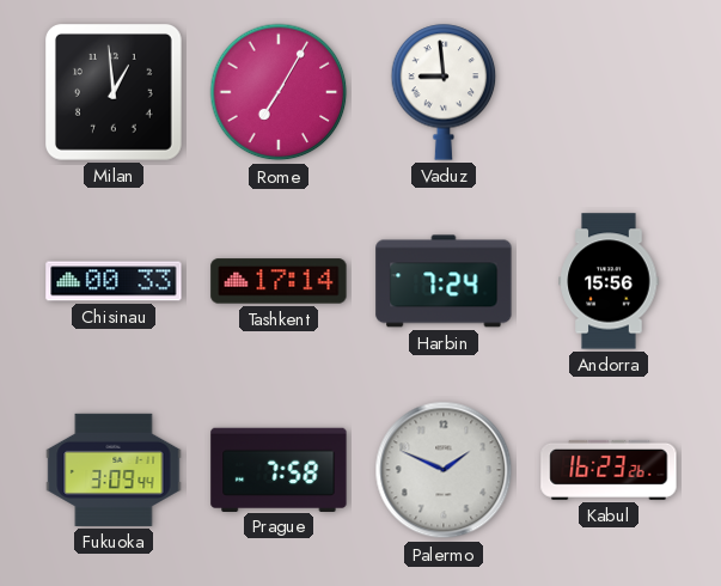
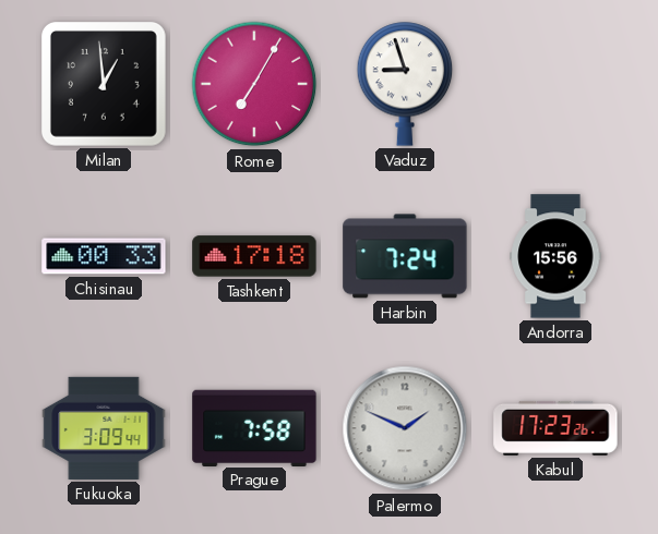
Vaduz: 8:59 -> 8:57
Tashkent: 17:14 -> 17:18
Kabul: 16:23 -> 17:23
